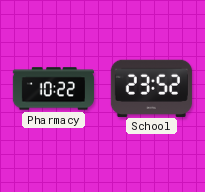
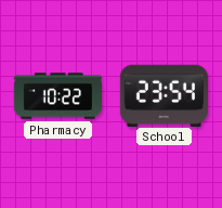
School: 23:52 -> 23:54
